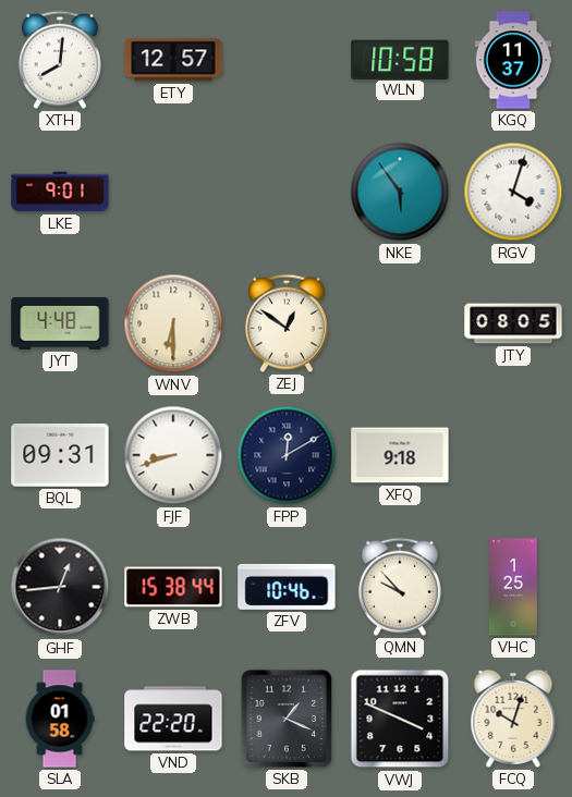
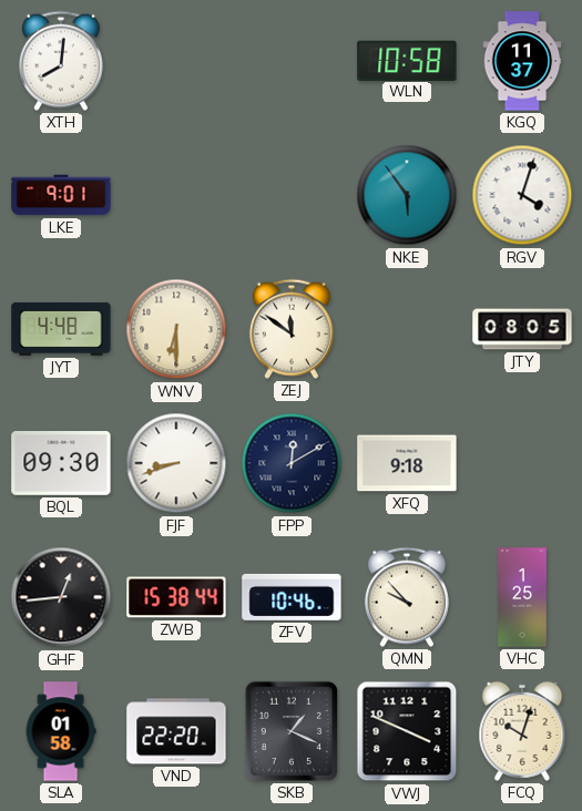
ETY: 12:57 -> none
ZEJ: 12:51 -> 11:51
BQL: 09:31 -> 09:30
